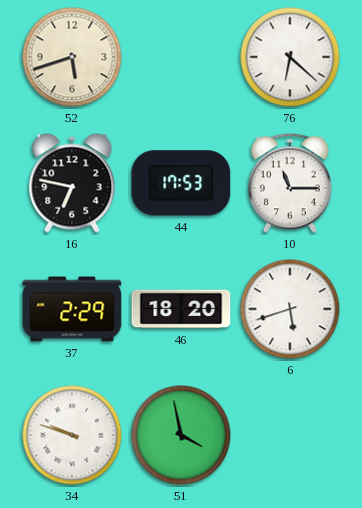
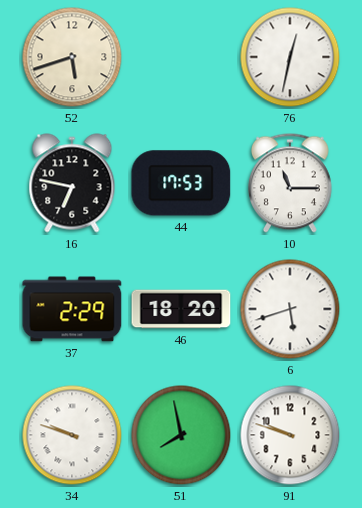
76: 6:22 -> 12:32
51: 3:58 -> 7:58
91: none -> 9:48
